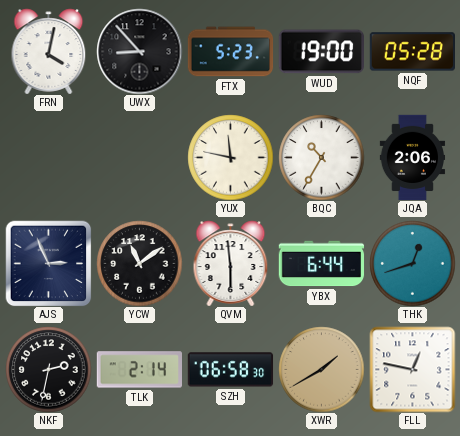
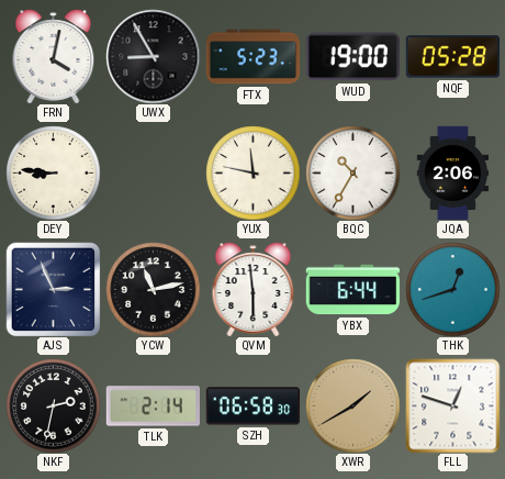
UWX: 8:53 -> 8:55
DEY: none -> 8:46
YCW: 11:09 -> 11:13
FLL: 12:47 -> 12:48
